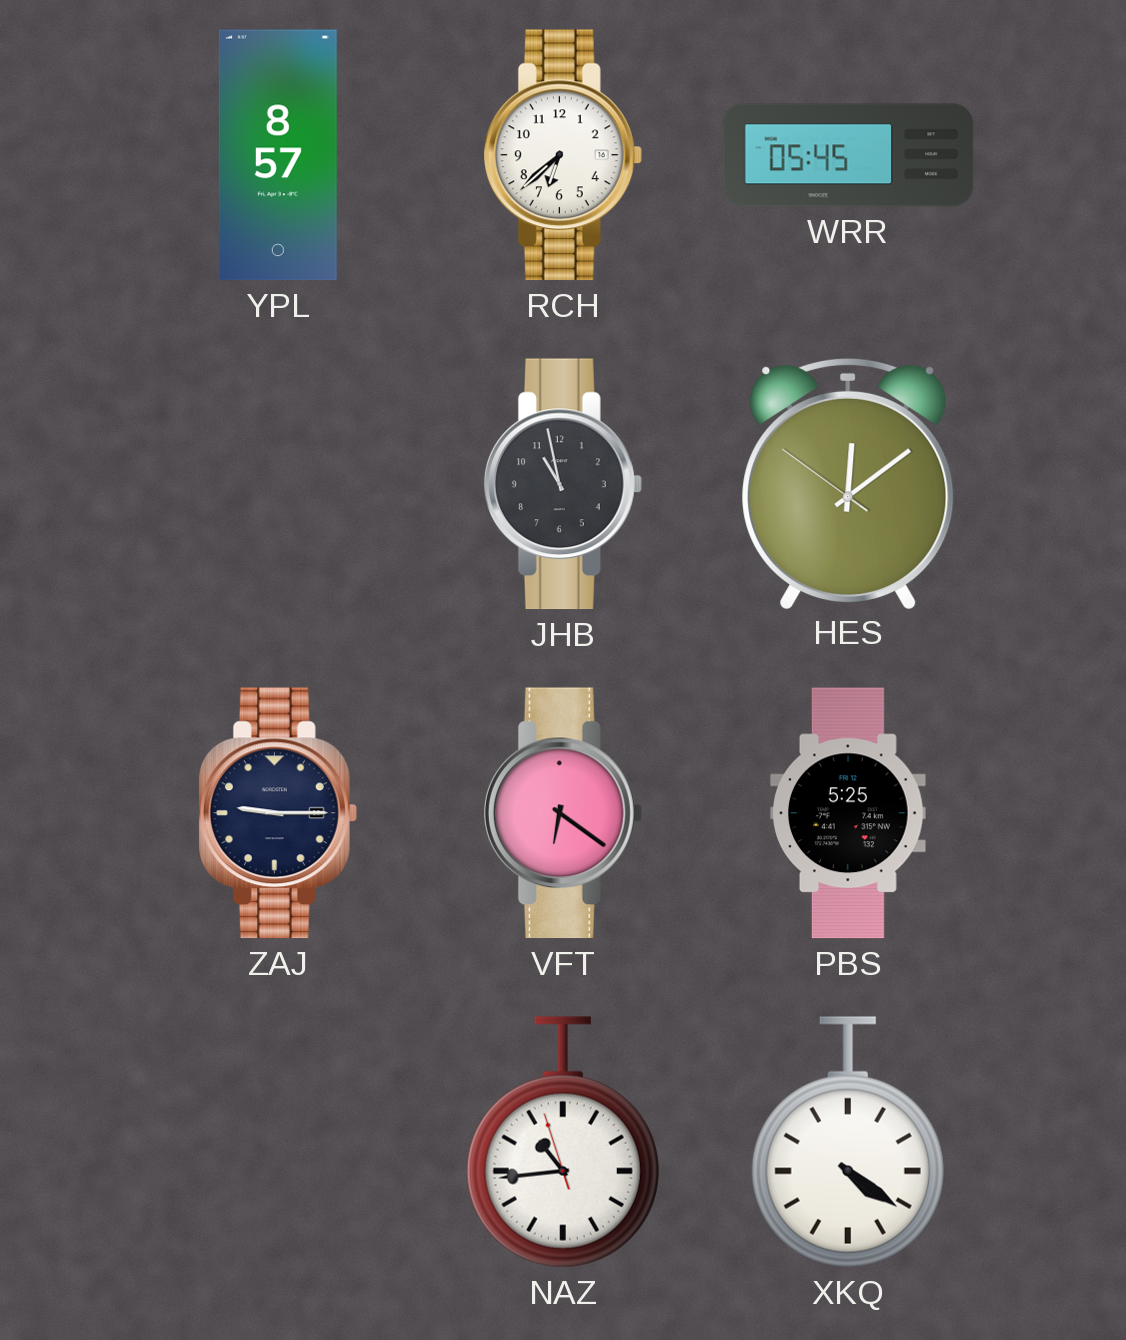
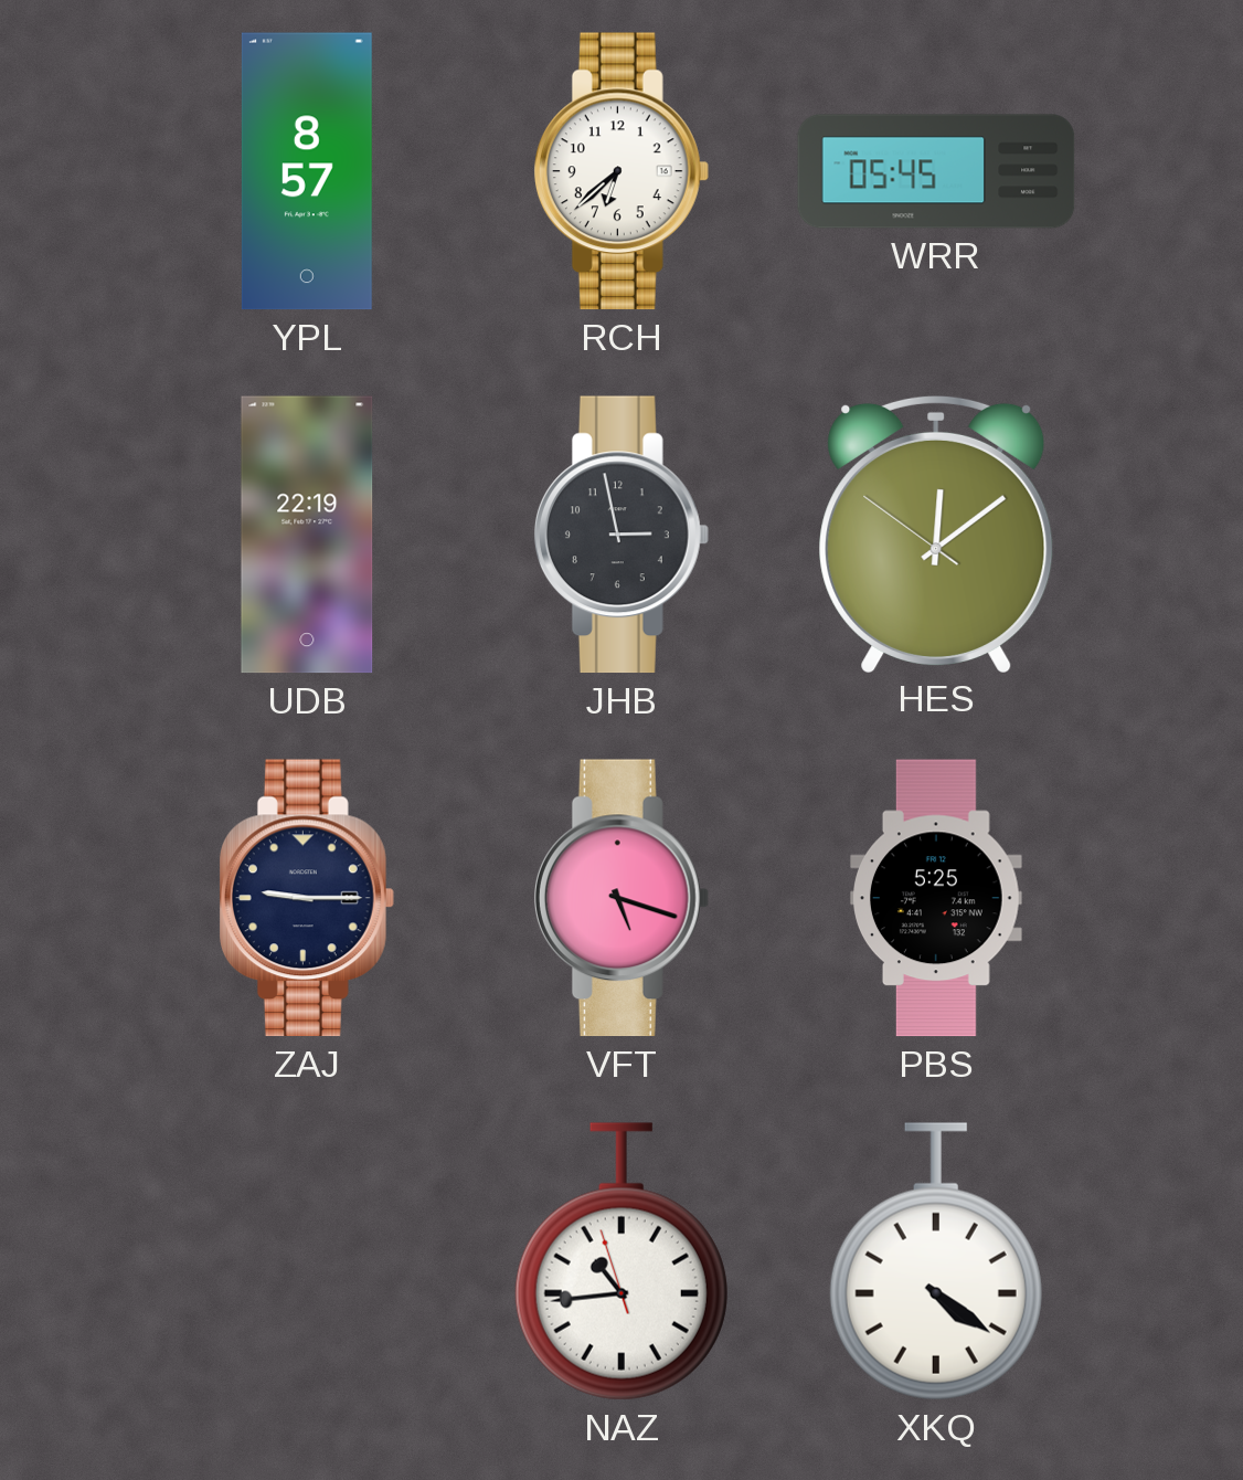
UDB: none -> 22:19
JHB: 10:58 -> 2:58
VFT: 6:21 -> 5:18
